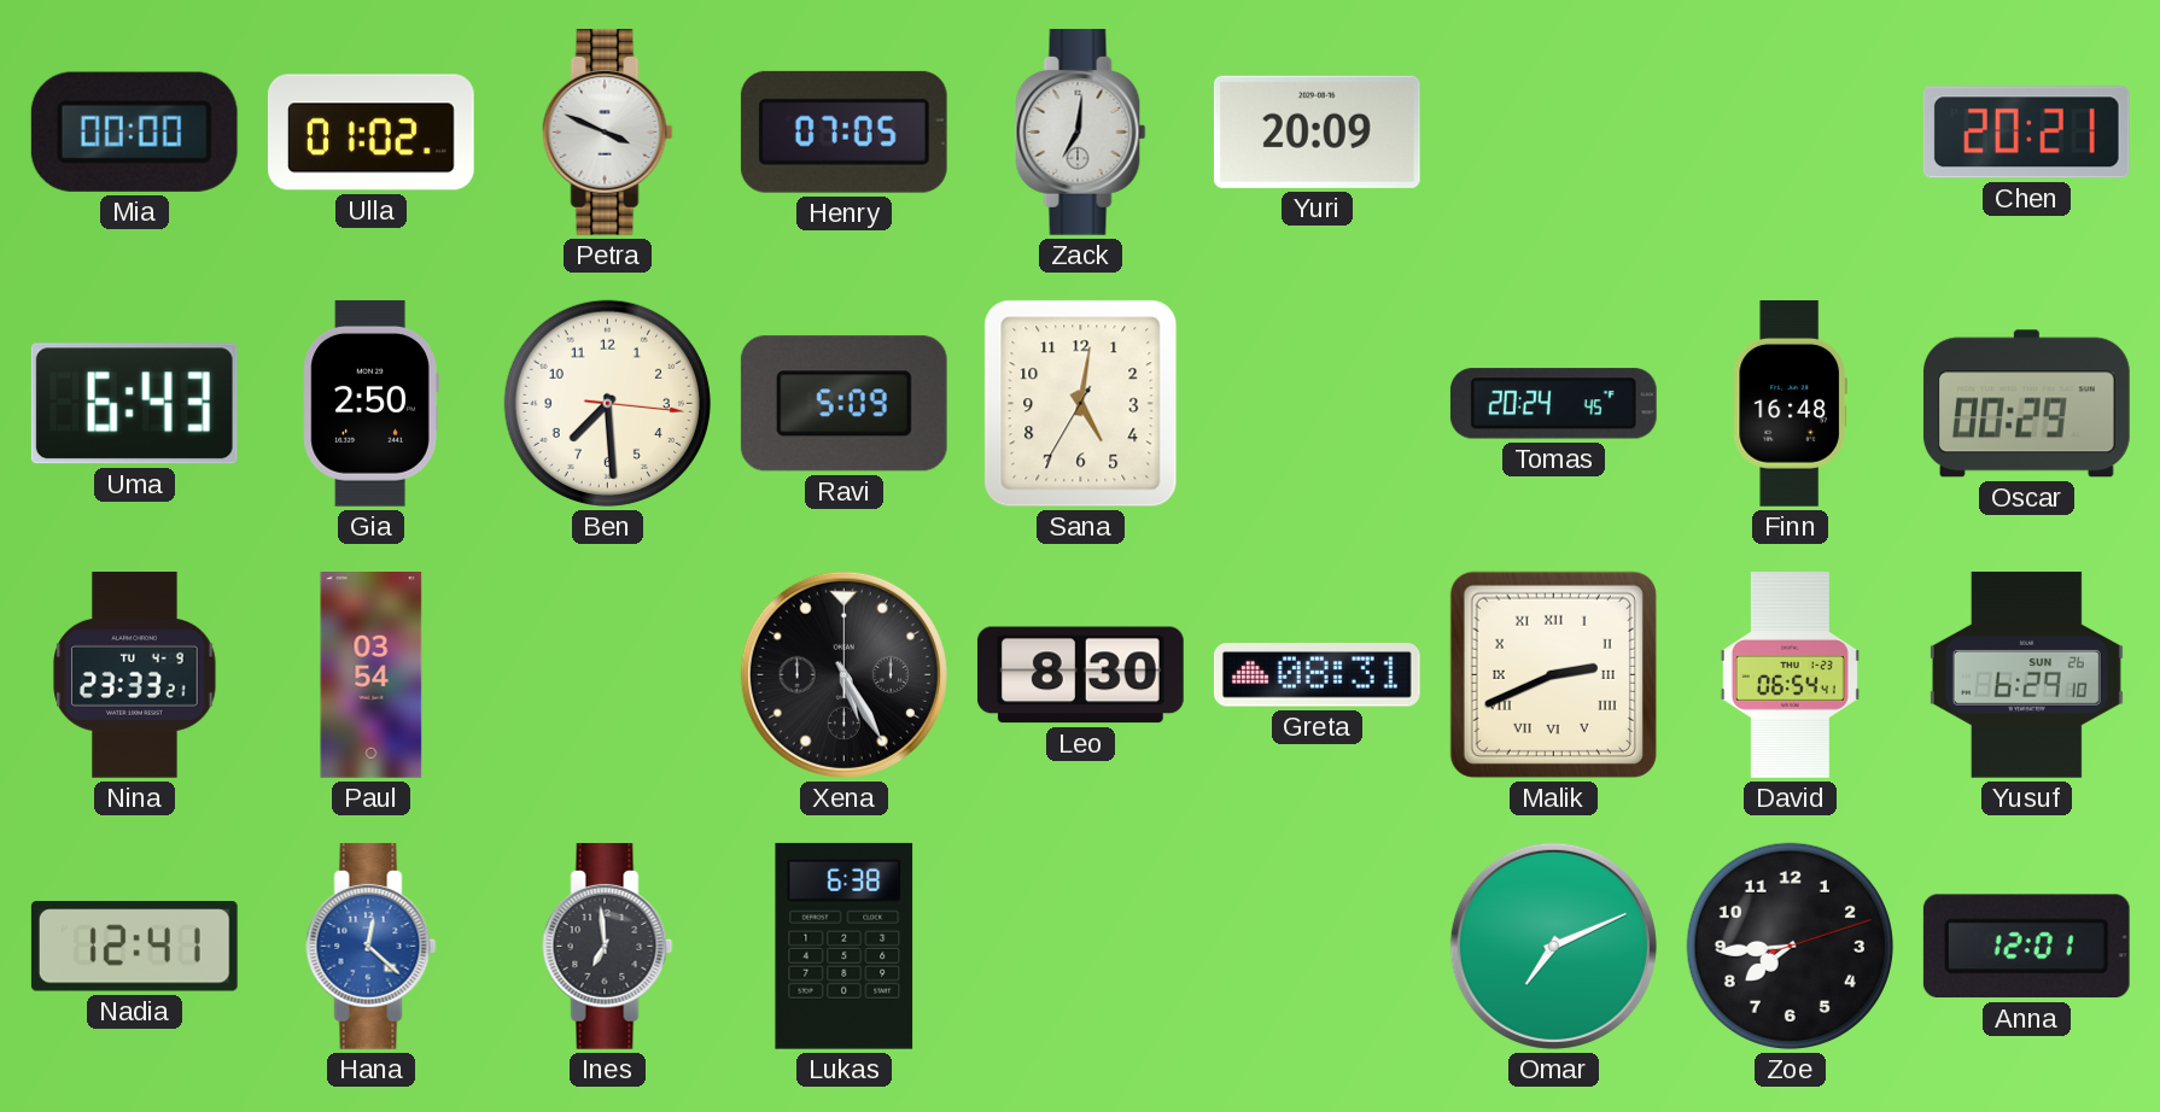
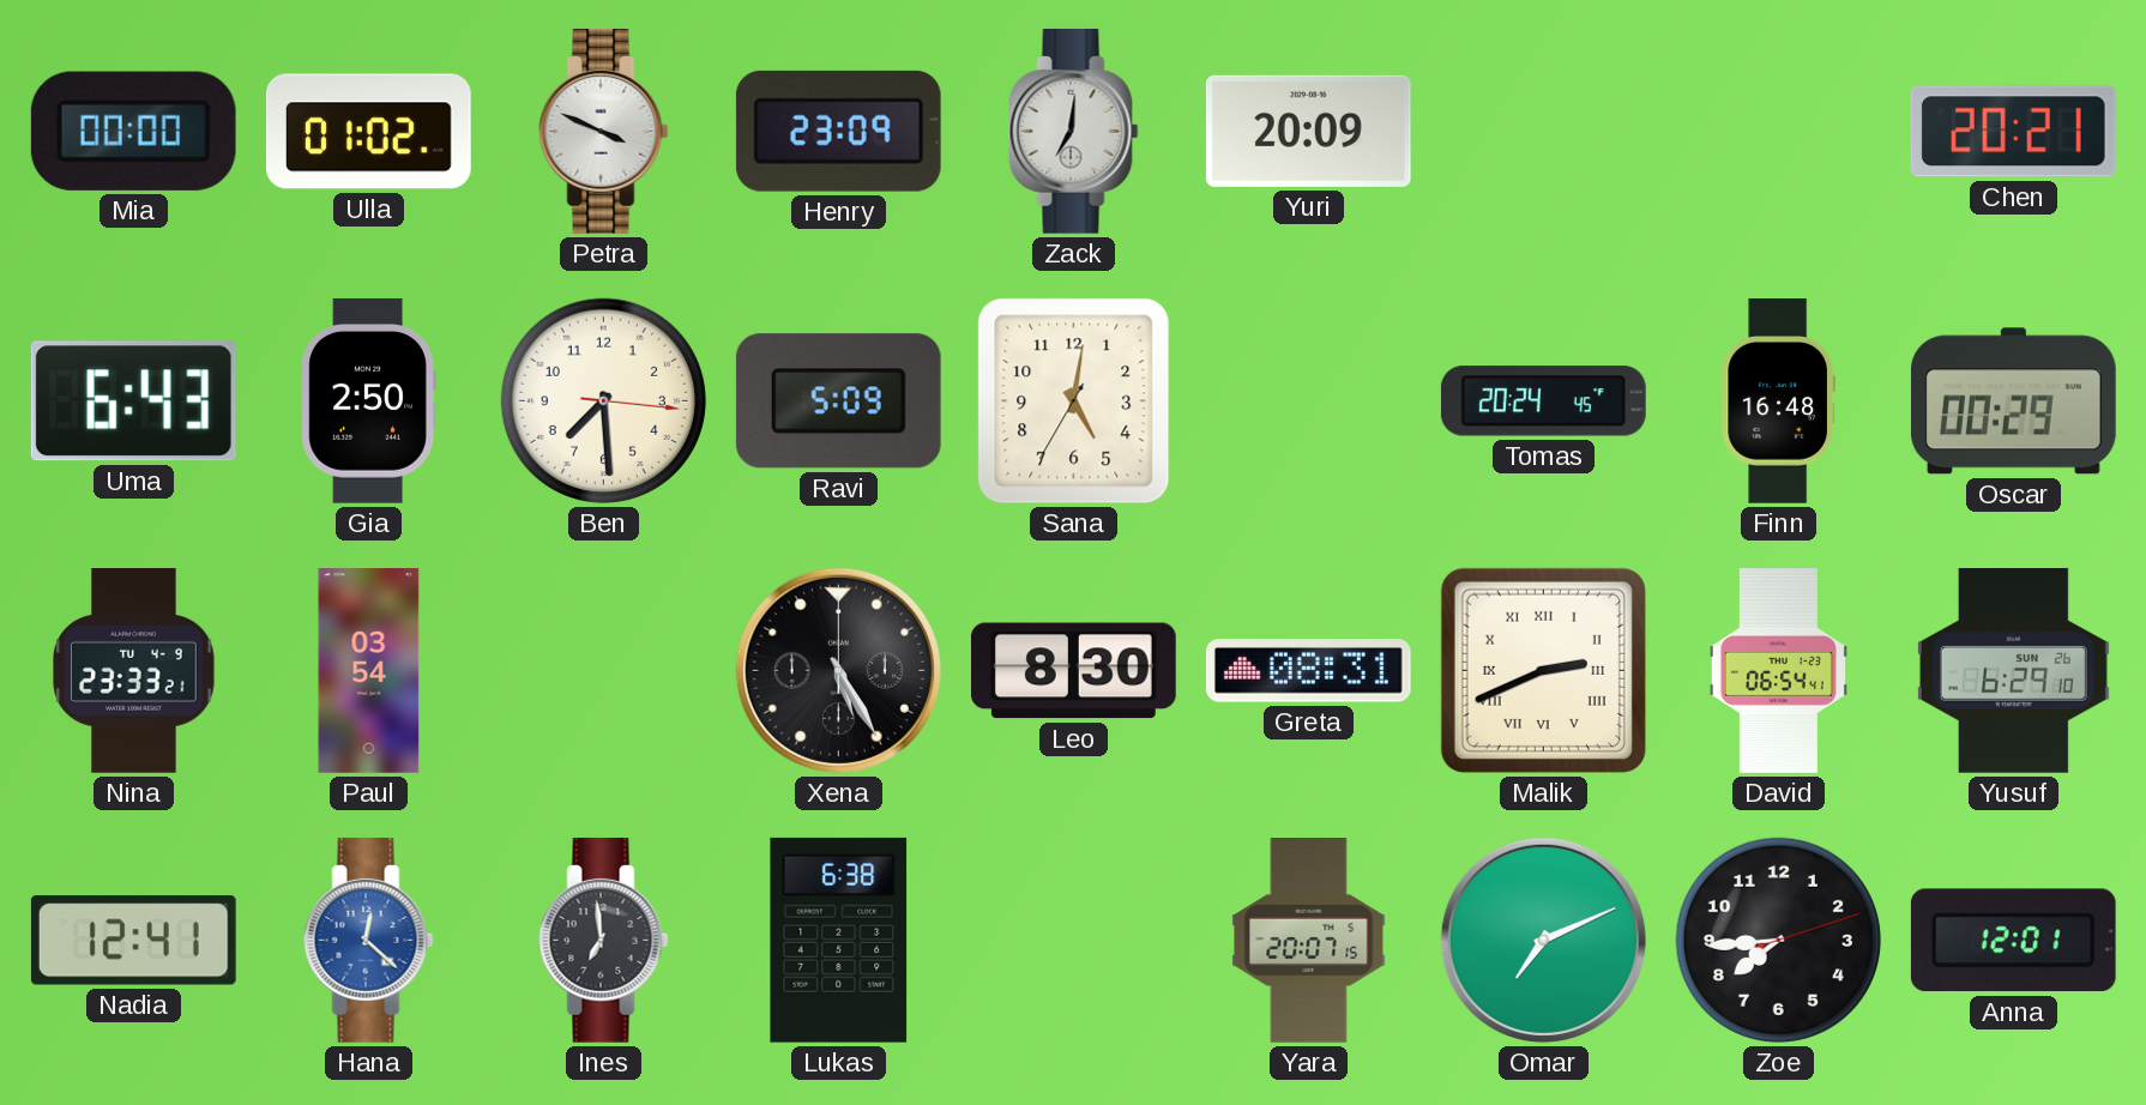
Henry: 07:05 -> 23:09
Yara: none -> 20:07
